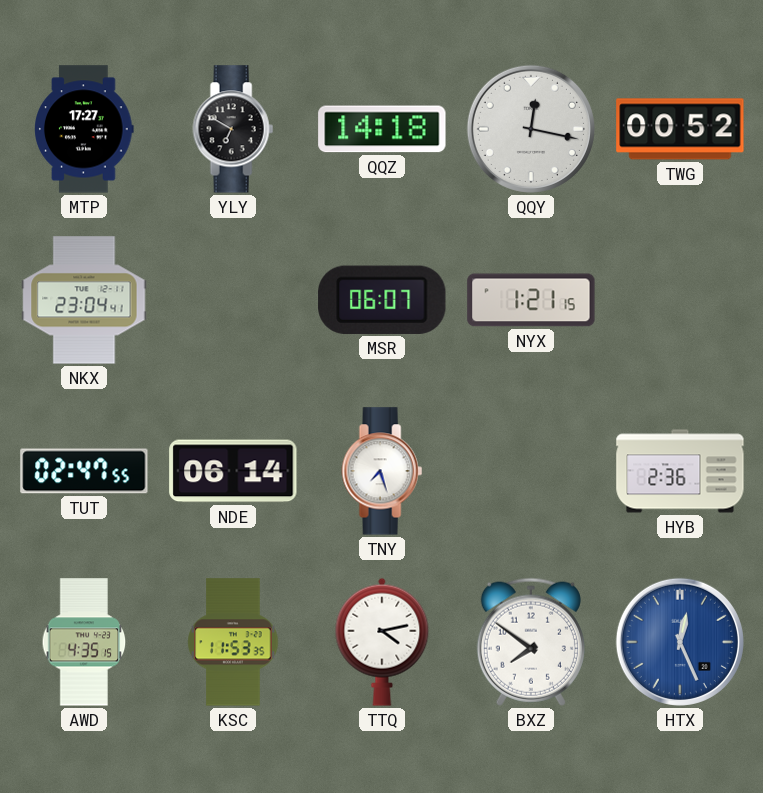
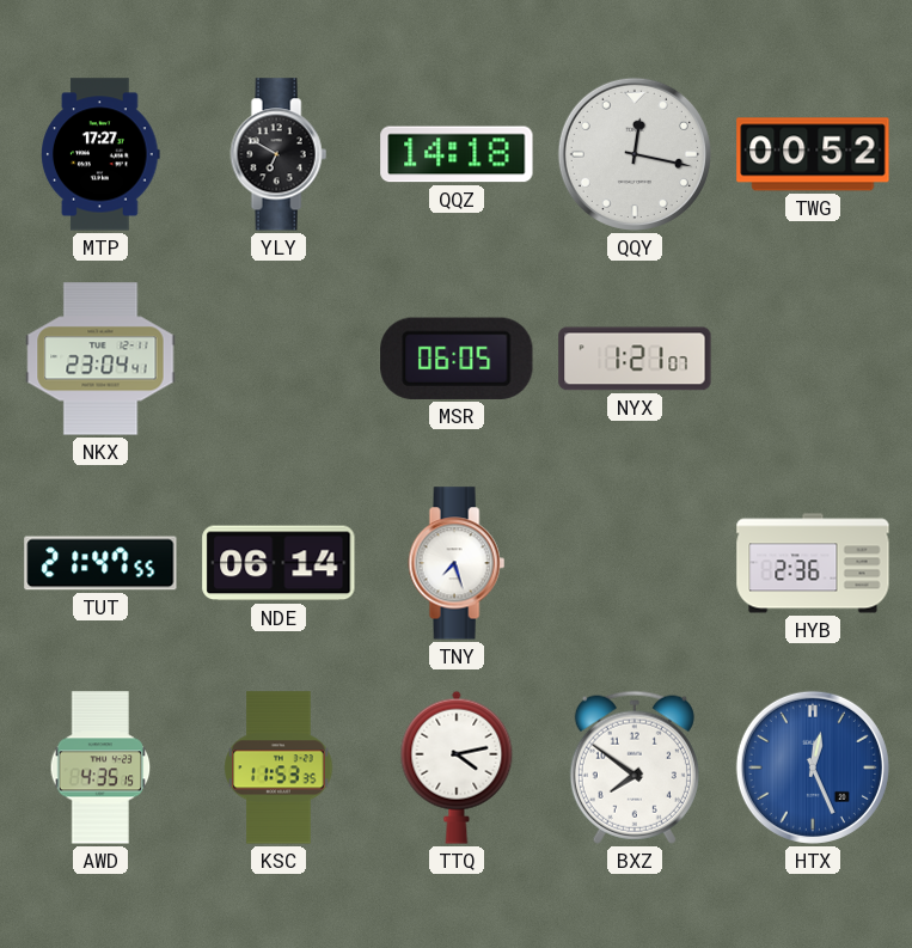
MSR: 06:07 -> 06:05
NYX: 1:21:15 -> 1:21:07
TUT: 02:47 -> 21:47
